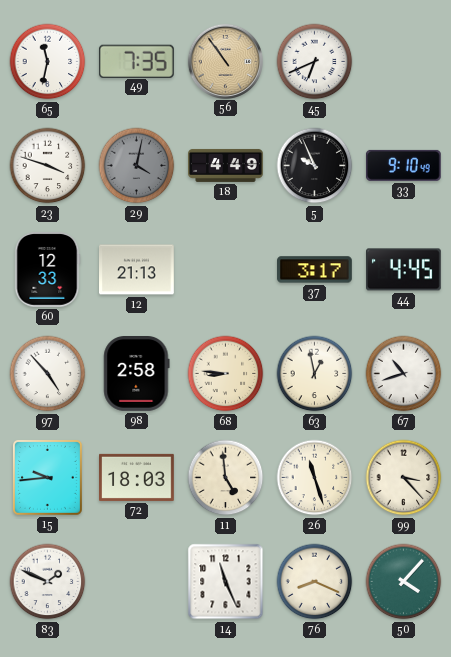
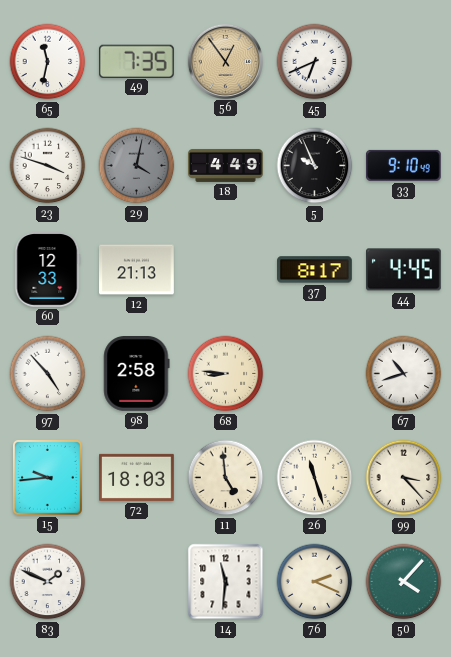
56: 10:54 -> 12:54
37: 3:17 -> 8:17
63: 12:58 -> none
14: 11:26 -> 11:31
76: 8:19 -> 2:19
